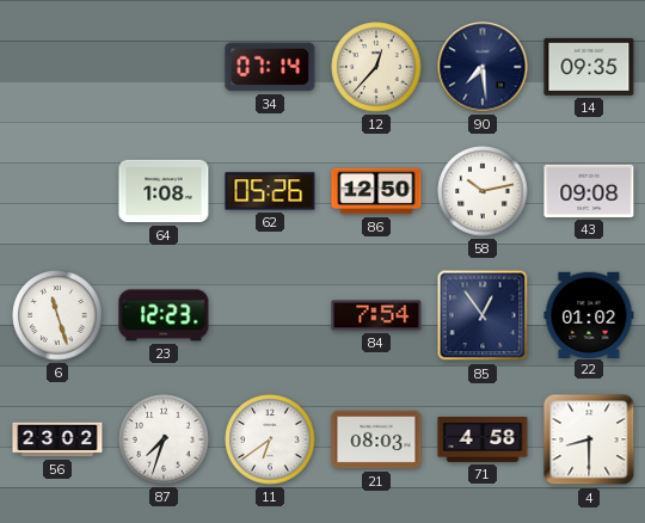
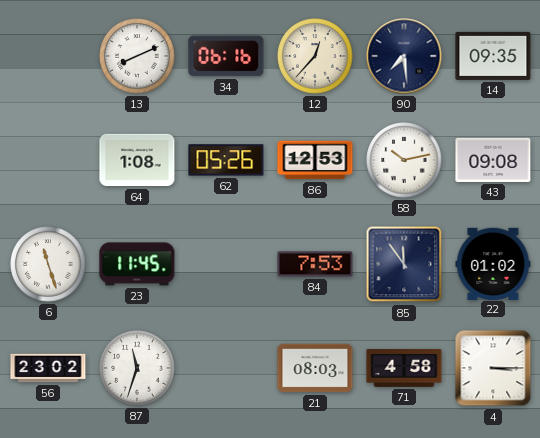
13: none -> 8:11
34: 07:14 -> 06:16
86: 12:50 -> 12:53
23: 12:23 -> 11:45
84: 7:54 -> 7:53
85: 12:54 -> 11:54
87: 7:33 -> 11:33
11: 6:39 -> none
4: 8:30 -> 3:15
